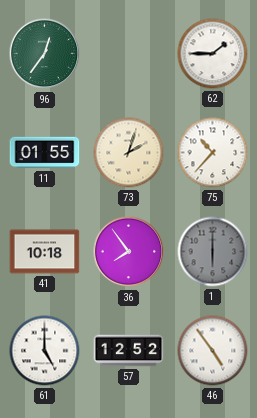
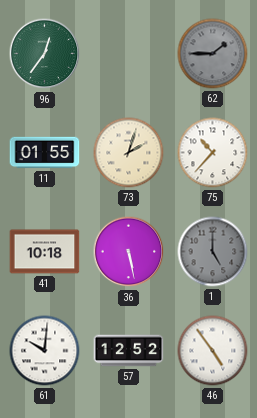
62 dial: white -> grey
36: 7:54 -> 5:28
1: 6:00 -> 5:00
61: 5:00 -> 10:01
